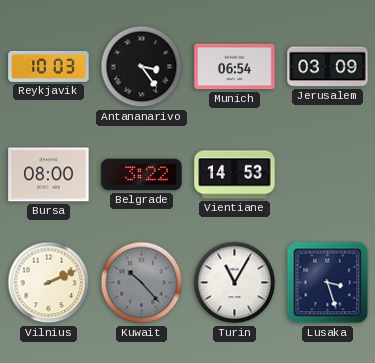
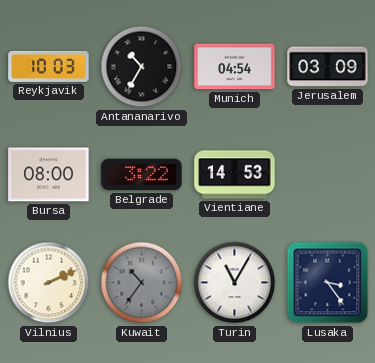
Antananarivo: 3:24 -> 10:35
Munich: 06:54 -> 04:54
Kuwait: 10:23 -> 10:36
Lusaka: 3:27 -> 3:24
